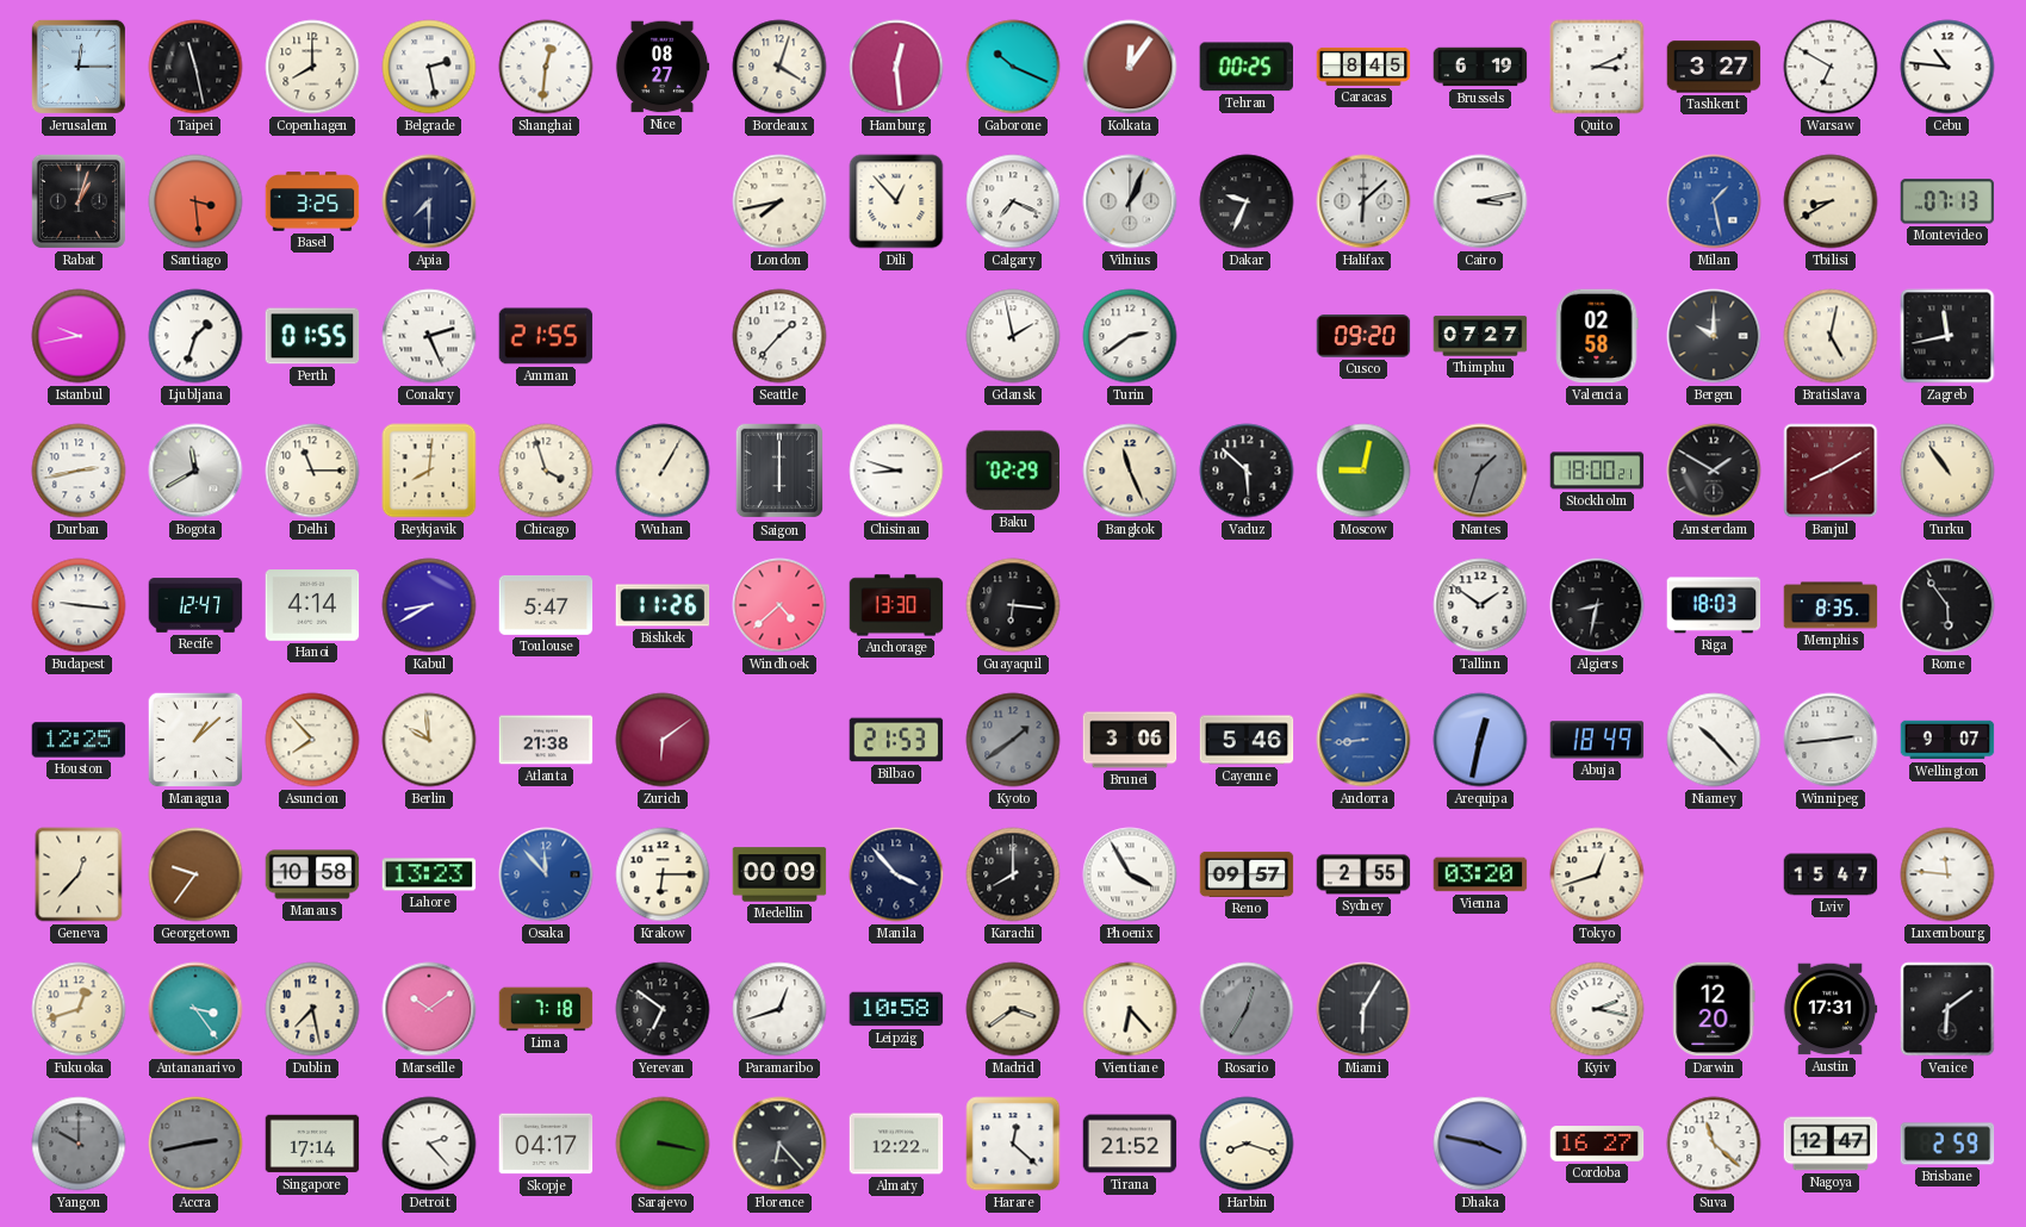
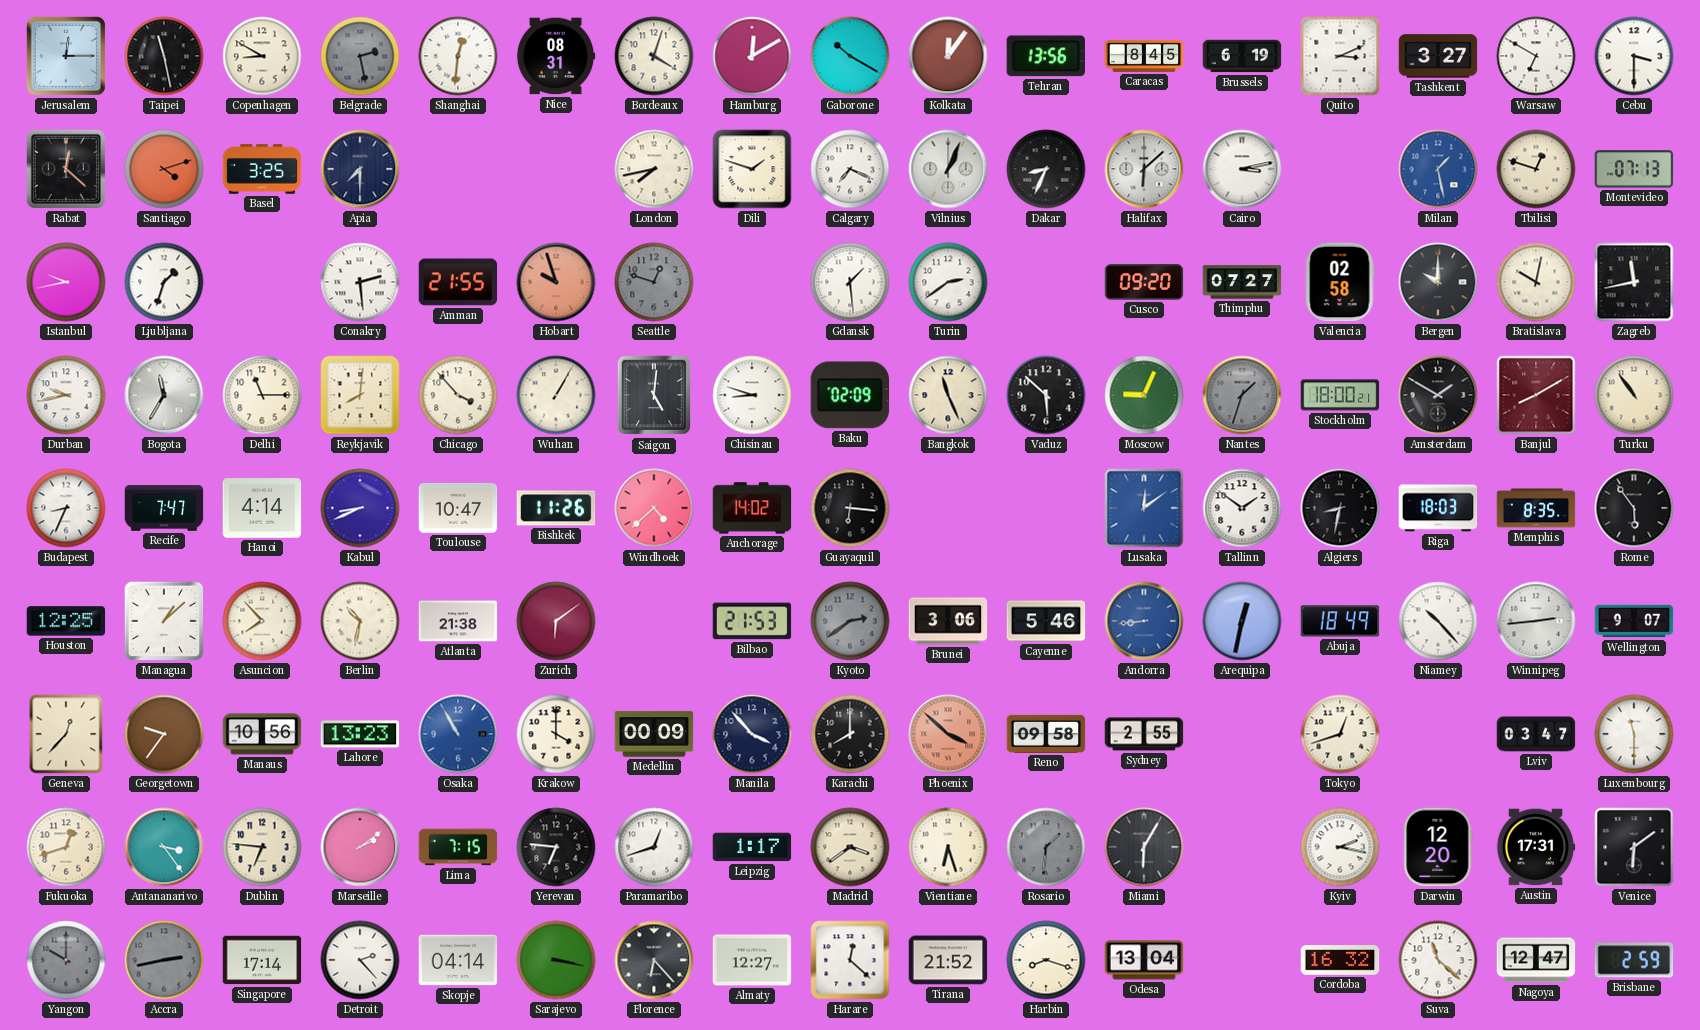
Copenhagen: 8:00 -> 8:50
Belgrade dial: white -> grey
Nice: 08:27 -> 08:31
Hamburg: 12:29 -> 12:10
Gaborone: 10:19 -> 10:20
Tehran: 00:25 -> 13:56
Cebu: 10:46 -> 3:30
Rabat: 1:03 -> 12:22
Santiago: 3:29 -> 4:12
Dili: 12:53 -> 1:48
Dakar: 9:34 -> 8:34
Tbilisi: 8:40 -> 12:48
Perth: 01:55 -> none
Conakry: 2:26 -> 2:29
Hobart: none -> 9:57
Seattle: 1:37 -> 12:48
Seattle dial: white -> grey
Gdansk: 1:58 -> 1:29
Bratislava: 5:02 -> 10:02
Durban: 2:43 -> 9:43
Bogota: 11:40 -> 11:35
Chicago: 3:57 -> 3:53
Saigon: 6:00 -> 5:01
Baku: 02:29 -> 02:09
Moscow: 9:02 -> 9:04
Budapest: 9:16 -> 8:34
Recife: 12:47 -> 7:47
Kabul: 8:40 -> 8:41
Toulouse: 5:47 -> 10:47
Anchorage: 13:30 -> 14:02
Lusaka: none -> 12:09
Berlin: 9:59 -> 10:32
Kyoto: 1:39 -> 2:39
Manaus: 10:58 -> 10:56
Osaka: 11:53 -> 10:55
Krakow: 6:15 -> 4:00
Phoenix: 3:55 -> 3:52
Phoenix dial: white -> salmon
Reno: 09:57 -> 09:58
Vienna: 03:20 -> none
Lviv: 15:47 -> 03:47
Luxembourg: 11:46 -> 11:30
Dublin: 7:28 -> 6:46
Marseille: 10:09 -> 2:09
Lima: 7:18 -> 7:15
Yerevan: 6:51 -> 6:46
Leipzig: 10:58 -> 1:17
Vientiane: 6:23 -> 6:27
Rosario: 12:35 -> 1:31
Skopje: 04:17 -> 04:14
Almaty: 12:22 -> 12:27
Odesa: none -> 13:04
Dhaka: 3:47 -> none
Cordoba: 16:27 -> 16:32
